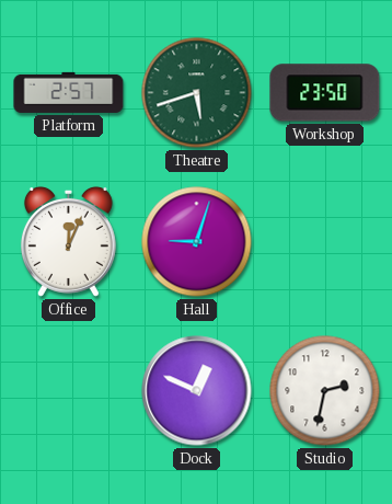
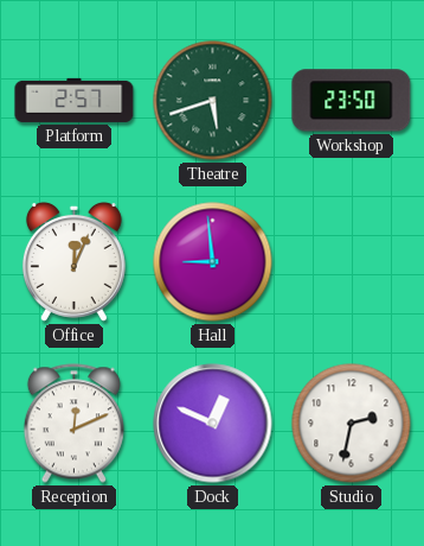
Hall: 9:03 -> 8:59
Reception: none -> 12:11
